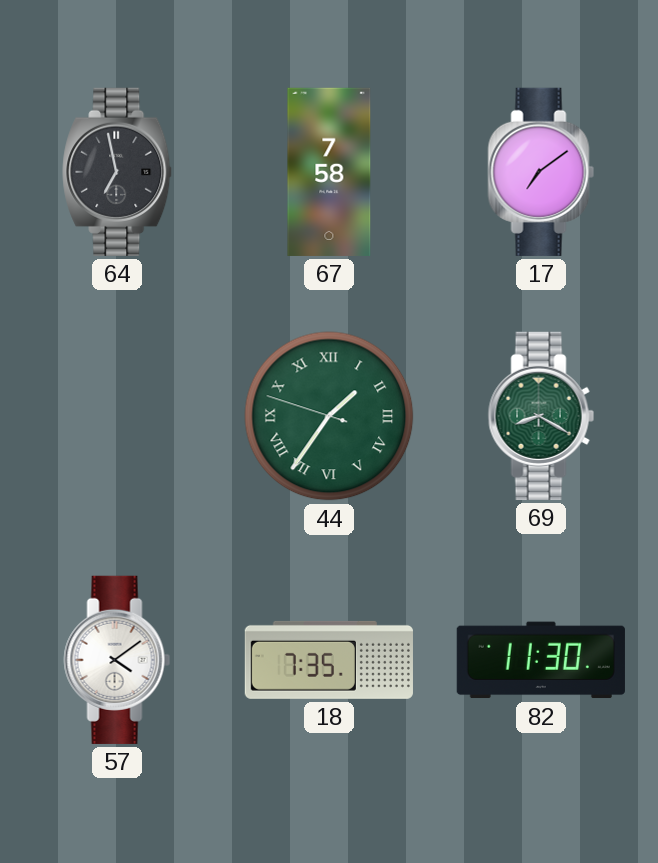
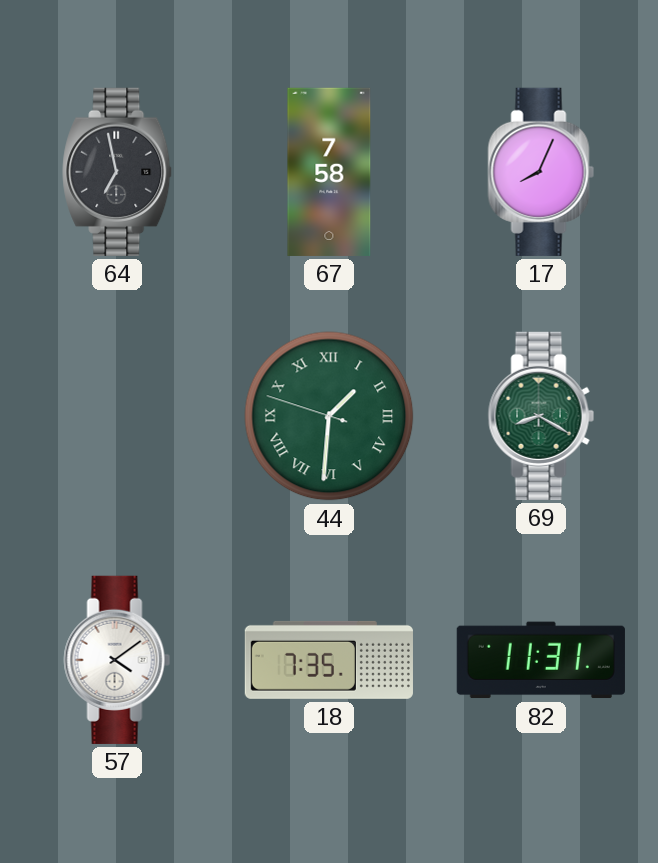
17: 7:09 -> 8:04
44: 1:35 -> 1:30
82: 11:30 -> 11:31
